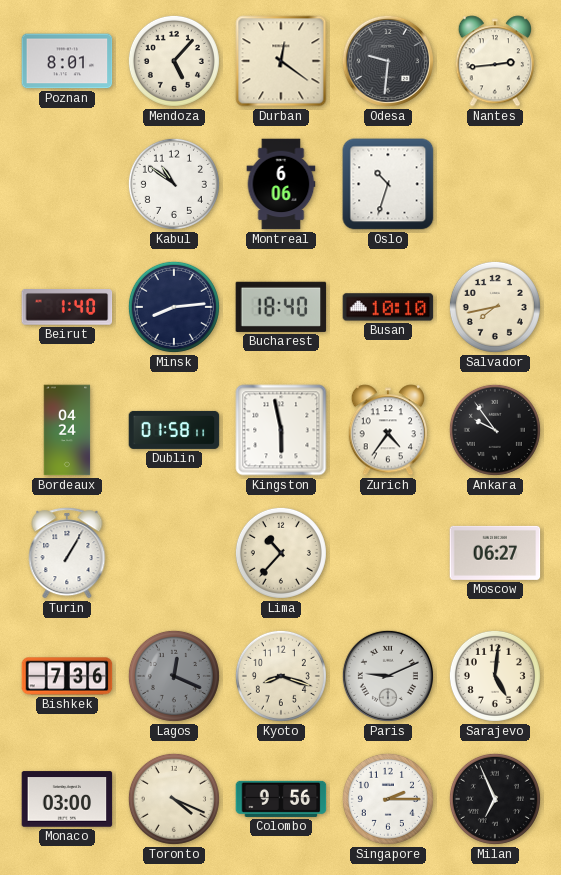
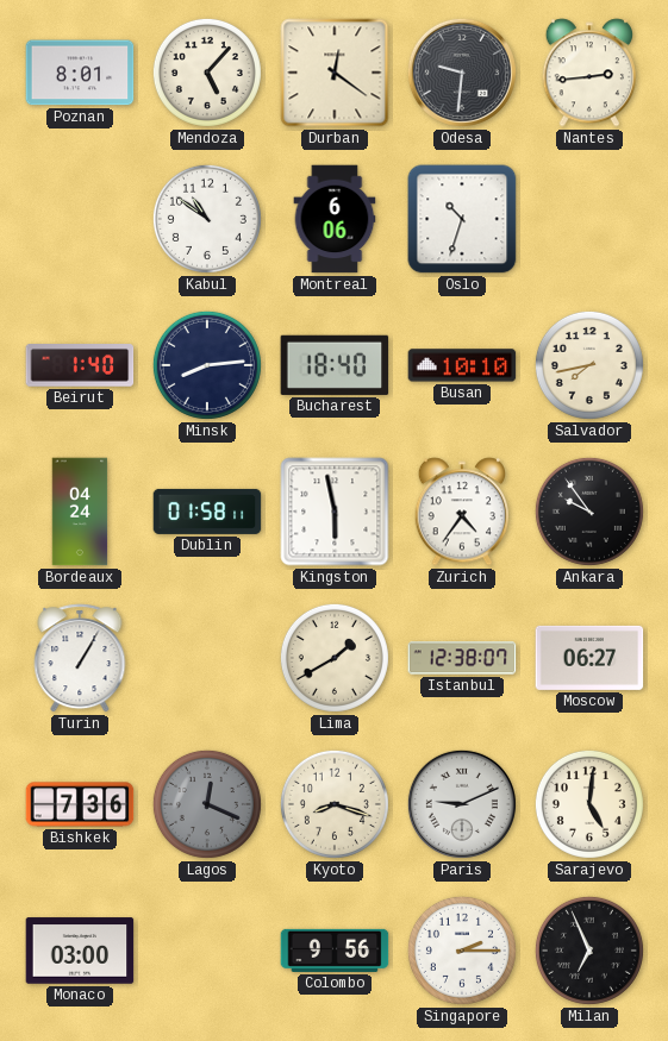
Lima: 10:37 -> 1:40
Istanbul: none -> 12:38
Toronto: 4:19 -> none
